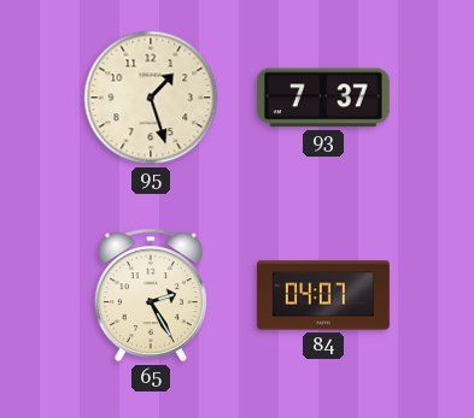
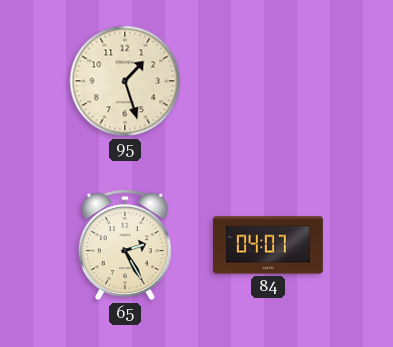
93: 7:37 -> none
